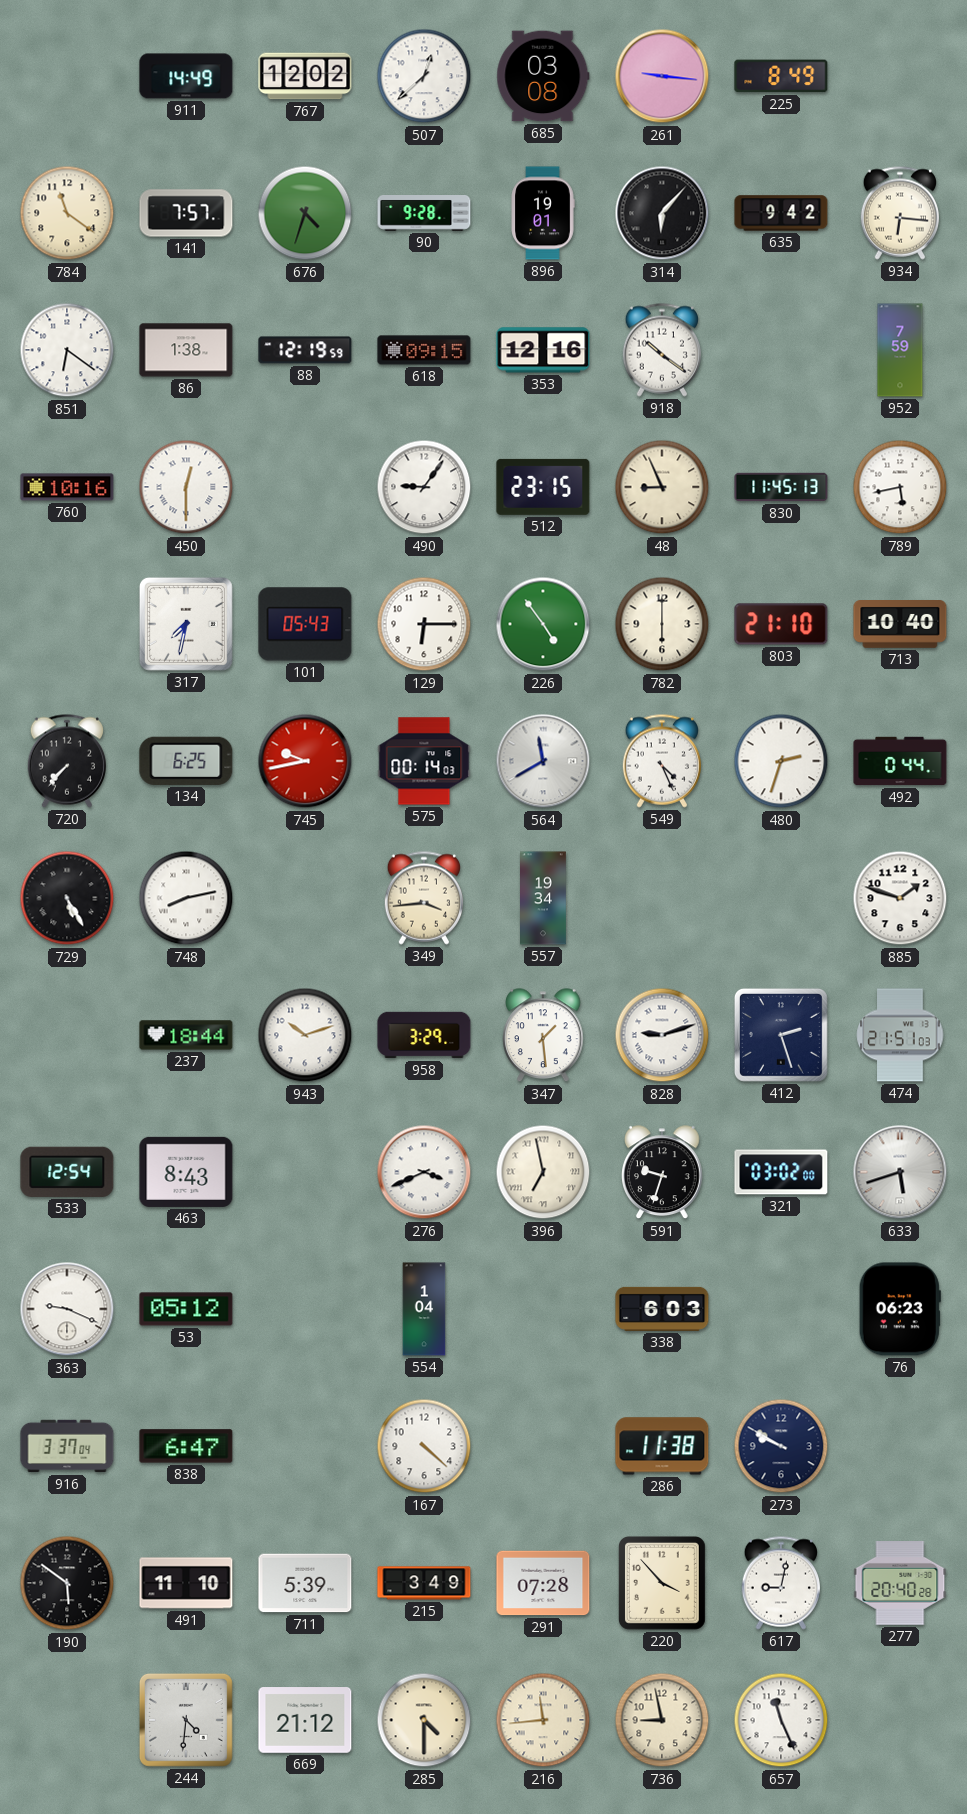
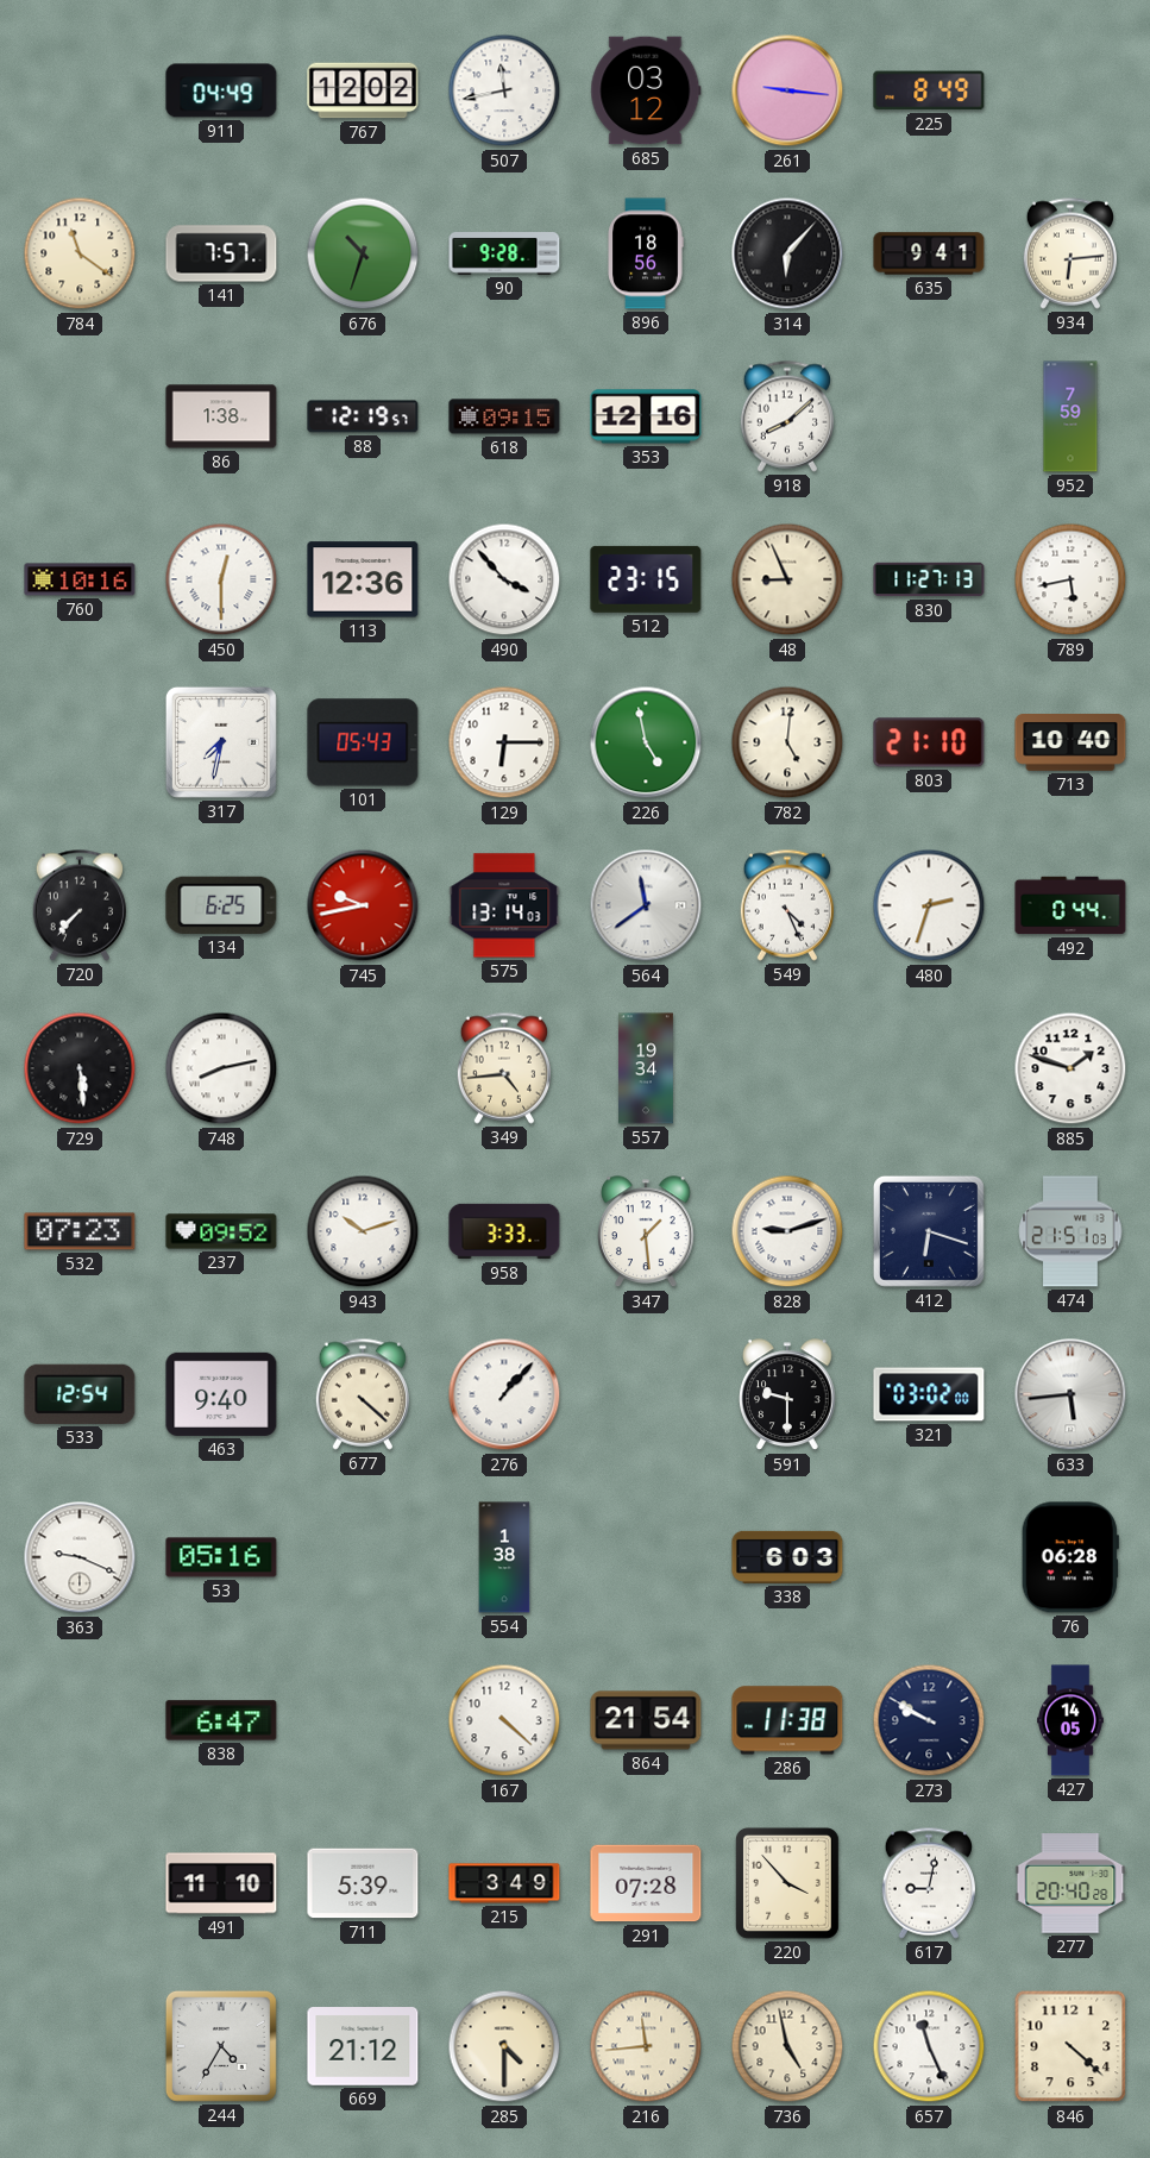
911: 14:49 -> 04:49
507: 12:38 -> 11:43
685: 03:08 -> 03:12
676: 4:33 -> 10:33
896: 19:01 -> 18:56
635: 9:42 -> 9:41
934: 6:16 -> 6:14
851: 6:21 -> none
88: 12:19:59 -> 12:19:57
918: 10:21 -> 8:08
113: none -> 12:36
490: 9:06 -> 3:53
830: 11:45 -> 11:27
226: 4:54 -> 4:58
782: 6:00 -> 5:01
575: 00:14 -> 13:14
564: 11:40 -> 11:39
729: 5:25 -> 5:29
349: 3:44 -> 4:44
532: none -> 07:23
237: 18:44 -> 09:52
958: 3:29 -> 3:33
412: 2:27 -> 6:18
463: 8:43 -> 9:40
677: none -> 4:22
276: 3:41 -> 1:07
396: 6:58 -> none
591: 9:33 -> 9:30
633: 5:42 -> 5:44
53: 05:12 -> 05:16
554: 1:04 -> 1:38
76: 06:23 -> 06:28
916: 3:37 -> none
864: none -> 21:54
427: none -> 14:05
190: 5:51 -> none
244: 4:31 -> 4:35
736: 8:58 -> 4:58
846: none -> 4:22
